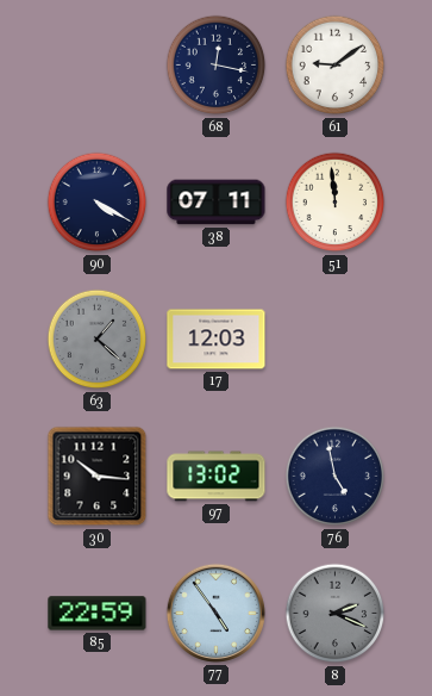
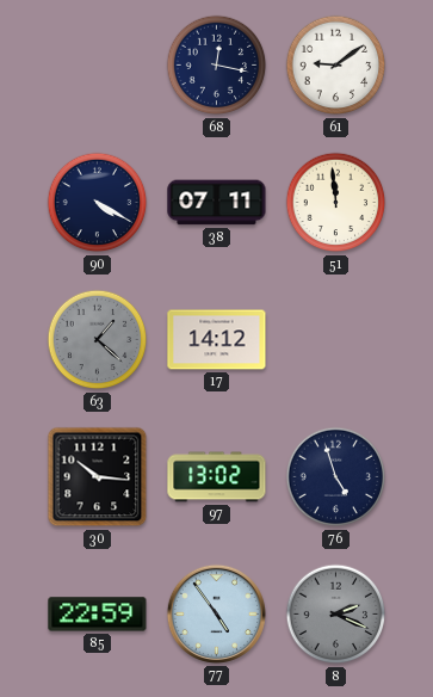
17: 12:03 -> 14:12
76: 4:58 -> 4:57
